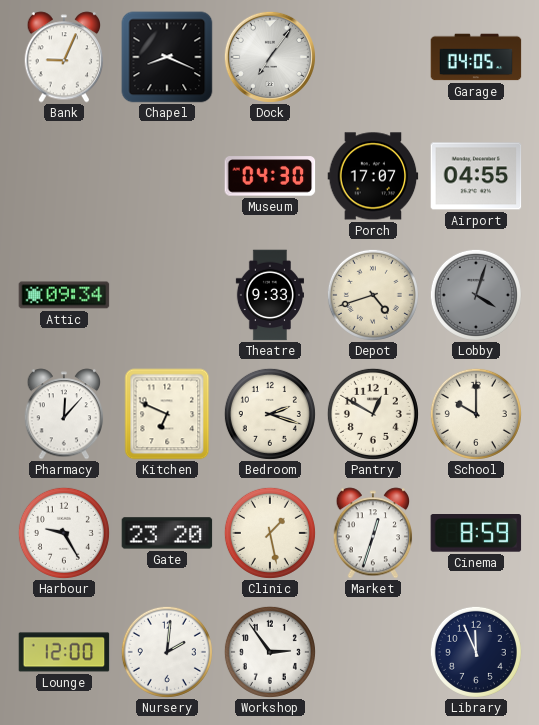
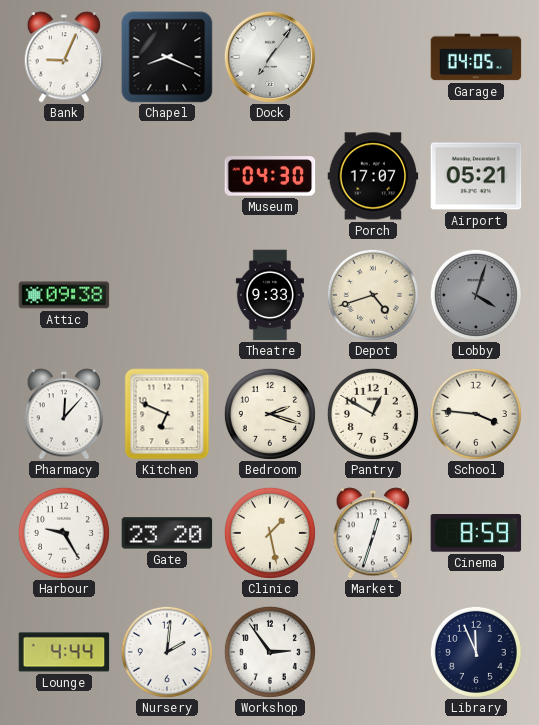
Airport: 04:55 -> 05:21
Attic: 09:34 -> 09:38
School: 10:00 -> 3:46
Lounge: 12:00 -> 4:44
